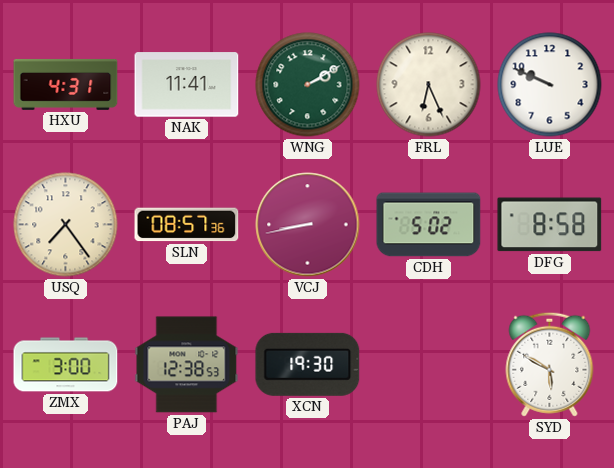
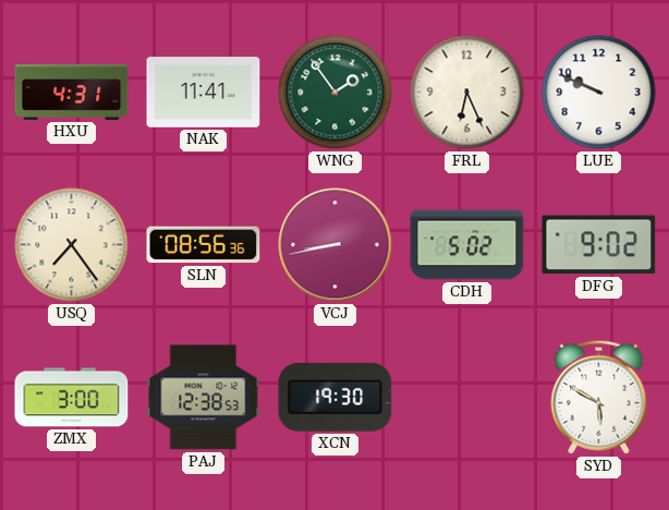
WNG: 2:10 -> 1:54
SLN: 08:57 -> 08:56
DFG: 8:58 -> 9:02
